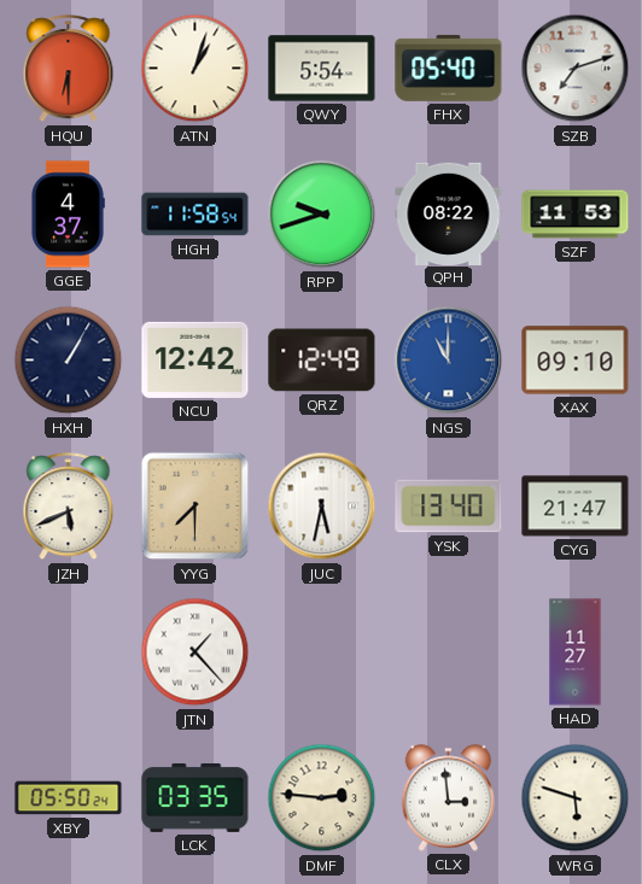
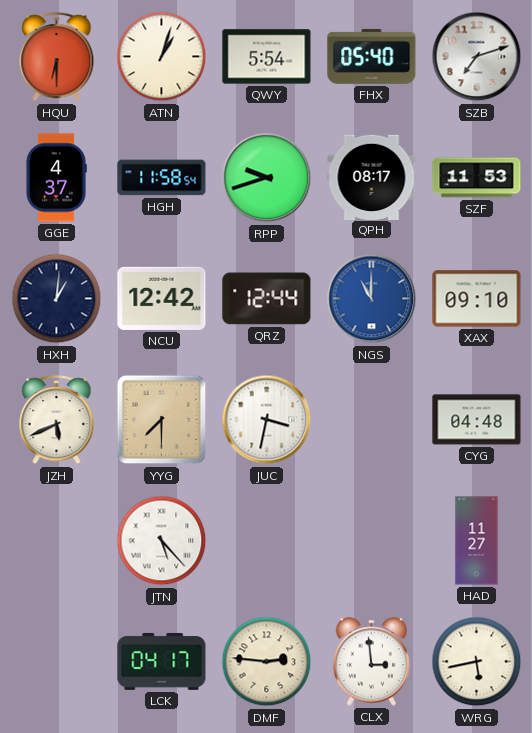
QPH: 08:22 -> 08:17
HXH: 1:05 -> 1:01
QRZ: 12:49 -> 12:44
JUC: 5:32 -> 3:32
YSK: 13:40 -> none
CYG: 21:47 -> 04:48
JTN: 1:23 -> 5:23
XBY: 05:50 -> none
LCK: 03:35 -> 04:17
WRG: 5:48 -> 5:43
